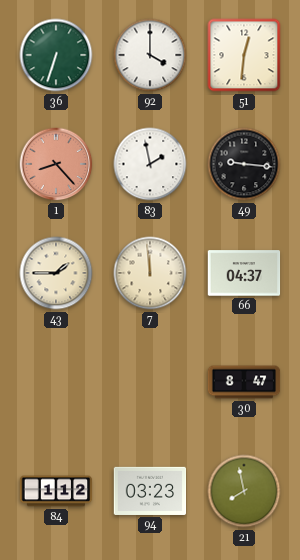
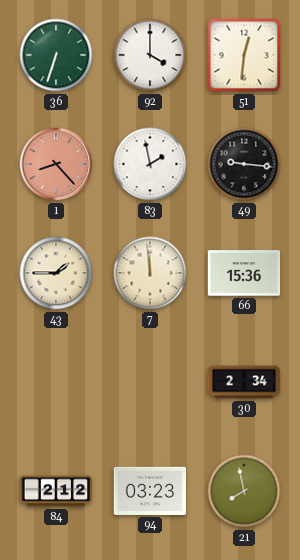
66: 04:37 -> 15:36
30: 8:47 -> 2:34
84: 1:12 -> 2:12
